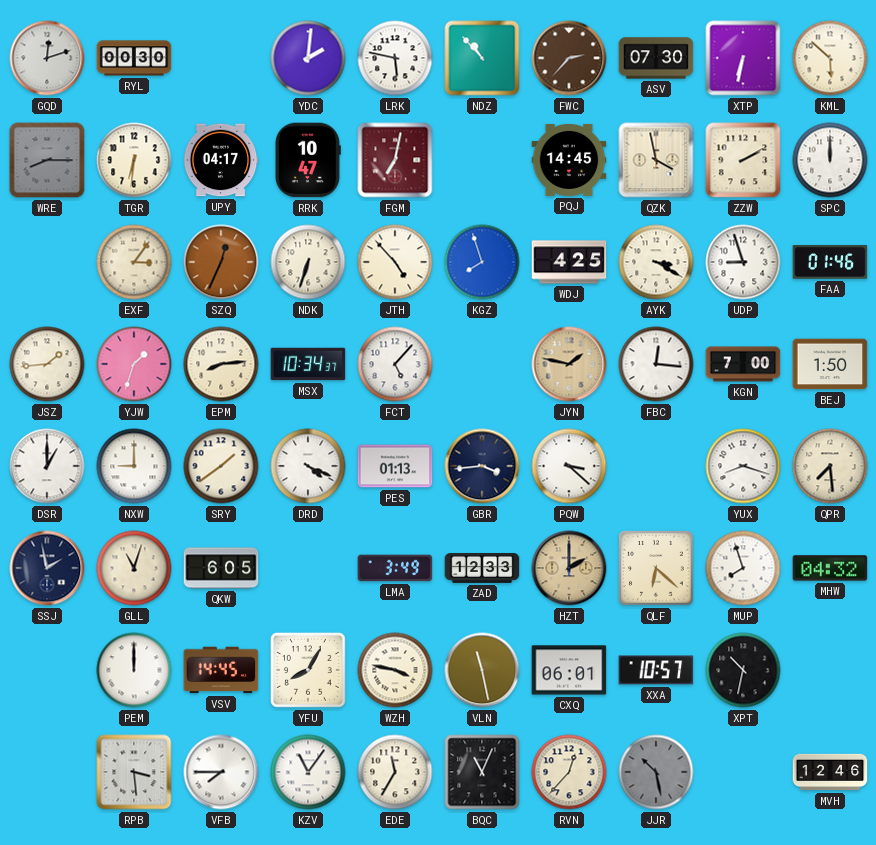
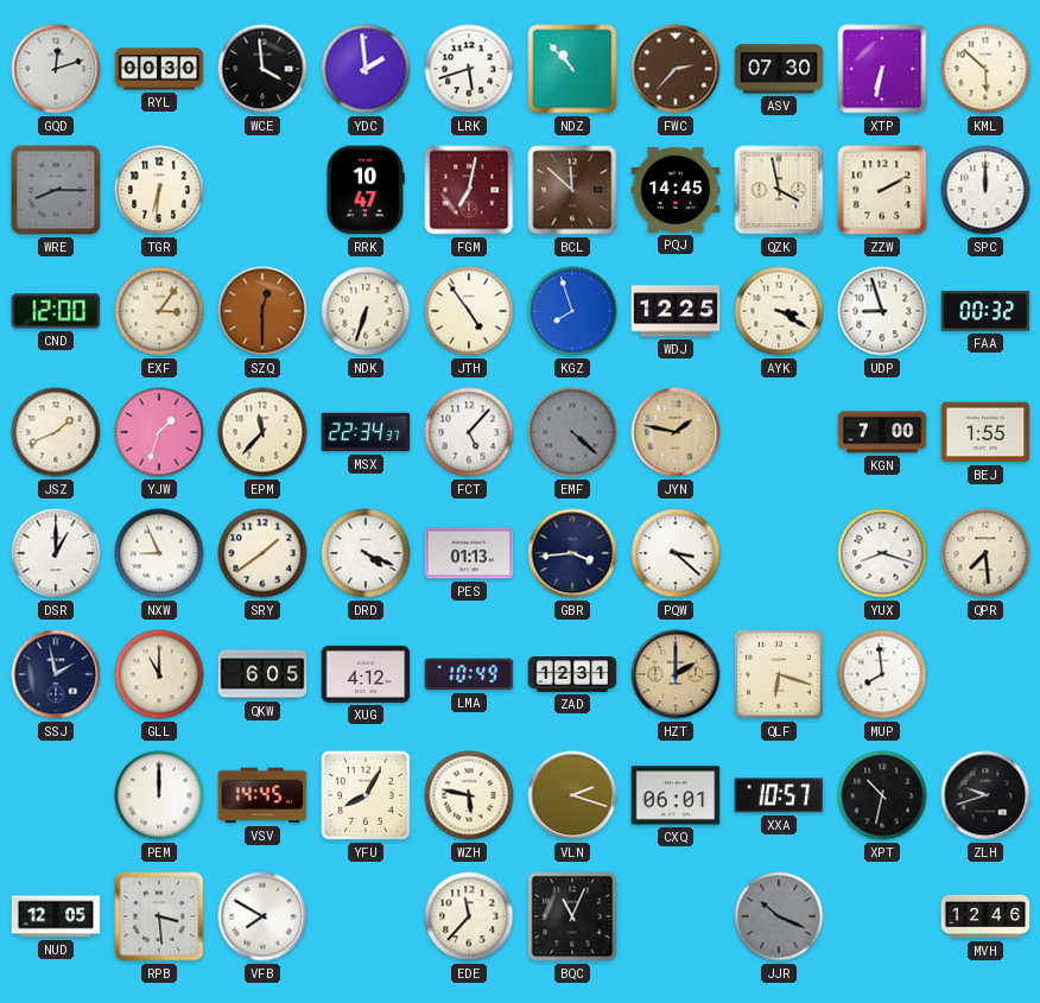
WCE: none -> 3:59
YDC: 2:01 -> 1:59
LRK: 5:47 -> 5:42
UPY: 04:17 -> none
BCL: none -> 11:52
CND: none -> 12:00
SZQ: 12:34 -> 12:30
JTH: 4:53 -> 4:54
WDJ: 4:25 -> 12:25
FAA: 01:46 -> 00:32
JSZ: 1:44 -> 1:41
EPM: 8:14 -> 11:37
MSX: 10:34 -> 22:34
EMF: none -> 4:22
FBC: 12:16 -> none
BEJ: 1:50 -> 1:55
NXW: 9:00 -> 8:56
GLL: 11:03 -> 11:00
XUG: none -> 4:12
LMA: 3:49 -> 10:49
ZAD: 12:33 -> 12:31
QLF: 6:22 -> 6:18
MUP: 7:57 -> 7:59
MHW: 04:32 -> none
WZH: 3:47 -> 5:47
VLN: 11:28 -> 2:18
ZLH: none -> 9:42
NUD: none -> 12:05
VFB: 7:45 -> 7:50
KZV: 11:06 -> none
EDE: 11:35 -> 11:37
RVN: 12:37 -> none
JJR: 10:28 -> 10:19
